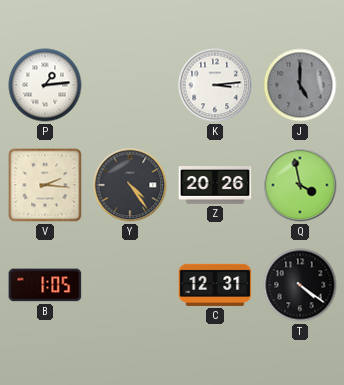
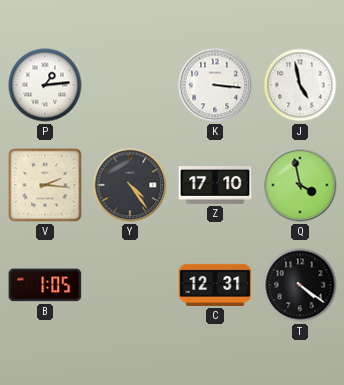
K: 3:14 -> 3:16
J: 5:00 -> 4:58
J dial: grey -> white
Z: 20:26 -> 17:10
